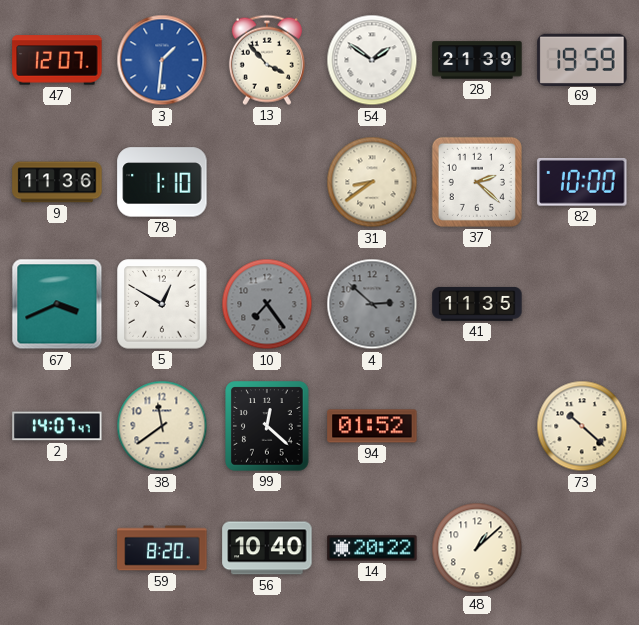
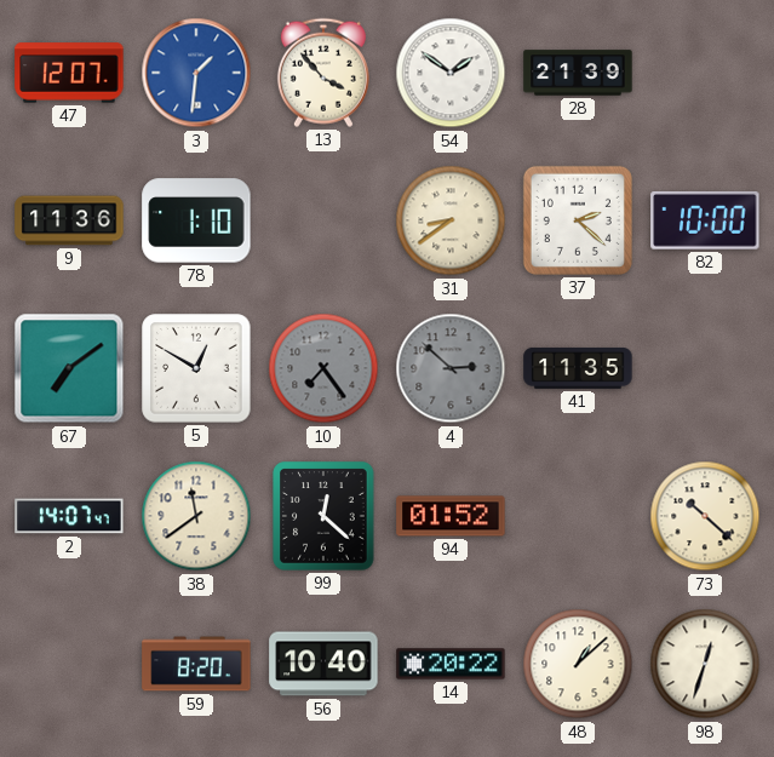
69: 19:59 -> none
67: 3:41 -> 7:09
98: none -> 12:33
